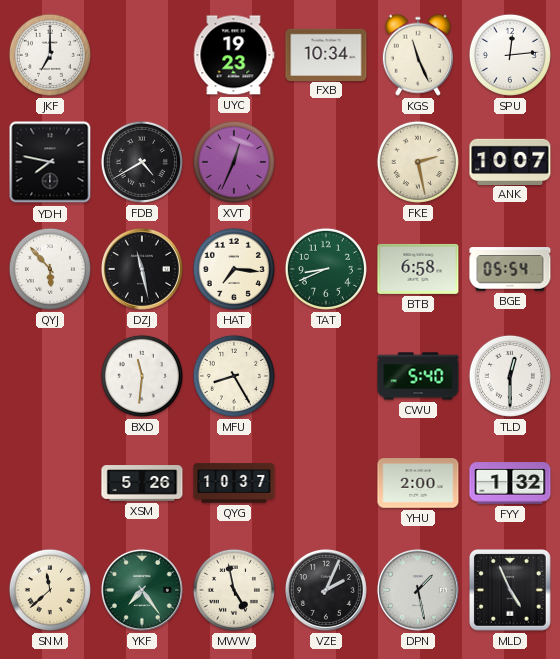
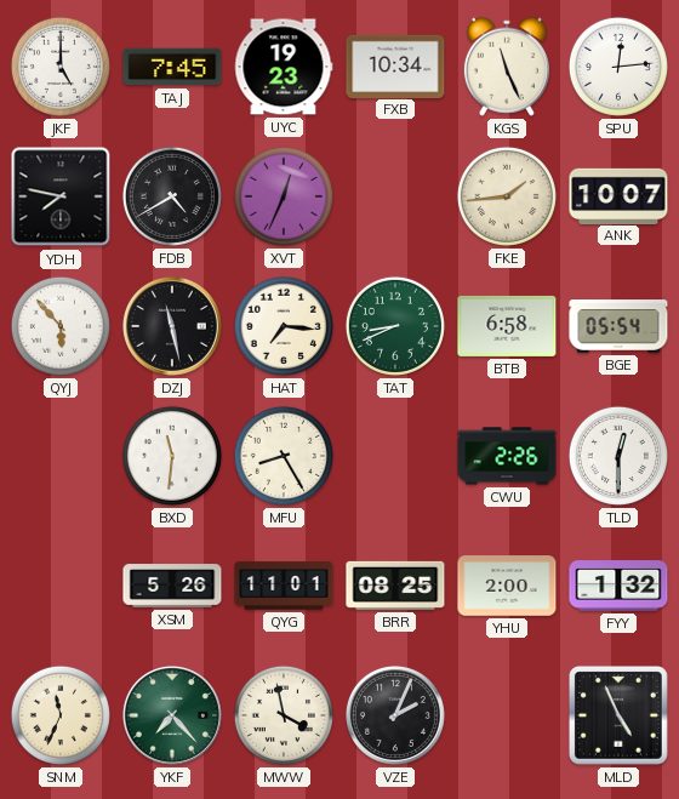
JKF: 7:00 -> 5:00
TAJ: none -> 7:45
FKE: 2:28 -> 1:44
CWU: 5:40 -> 2:26
QYG: 10:37 -> 11:01
BRR: none -> 08:25
SNM: 11:38 -> 11:34
YKF: 7:24 -> 7:23
MWW: 4:58 -> 3:58
DPN: 1:28 -> none
